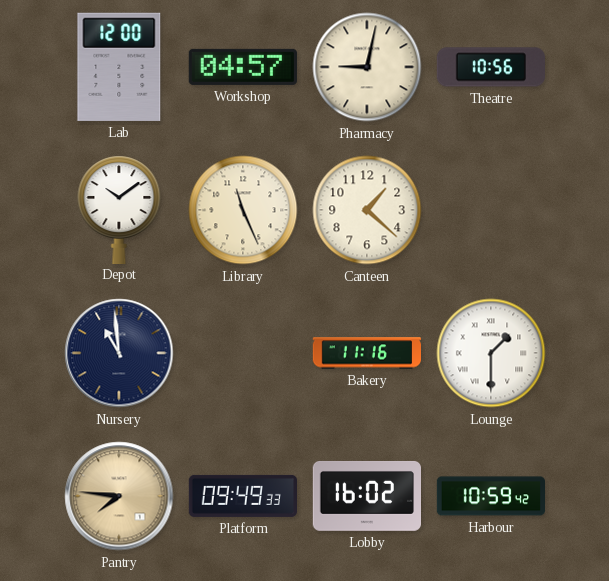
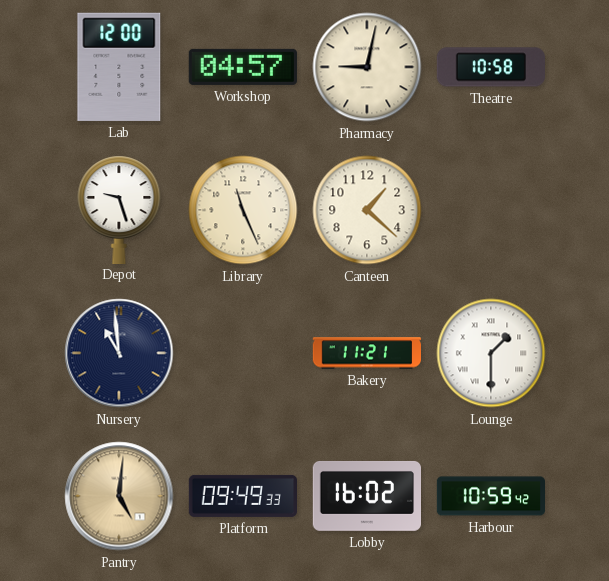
Theatre: 10:56 -> 10:58
Depot: 10:09 -> 9:27
Bakery: 11:16 -> 11:21
Pantry: 7:46 -> 5:01
